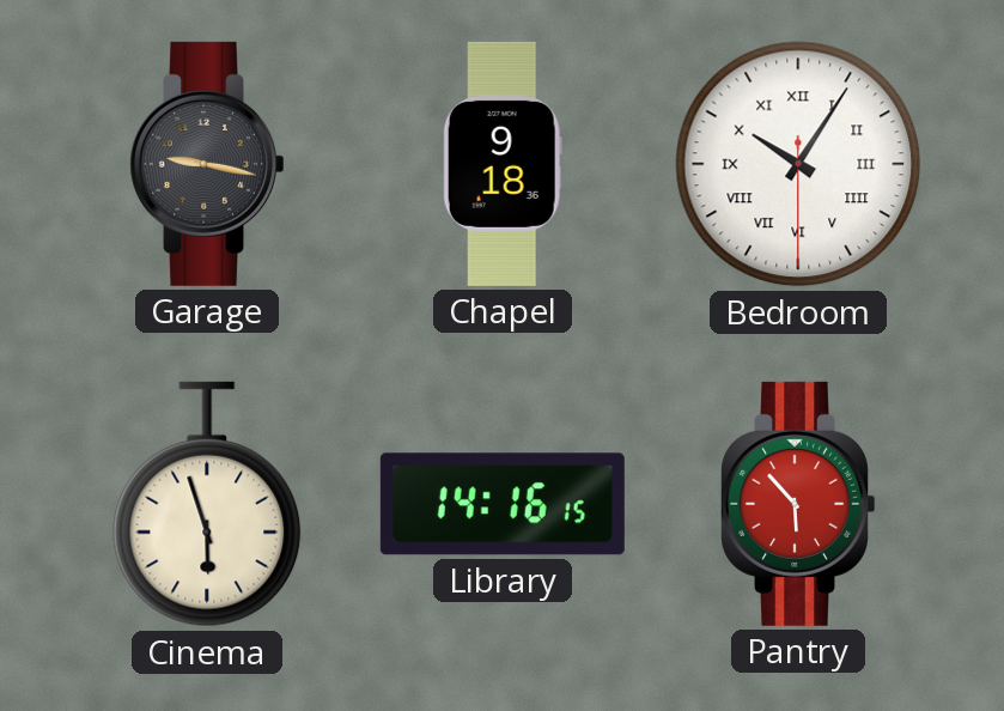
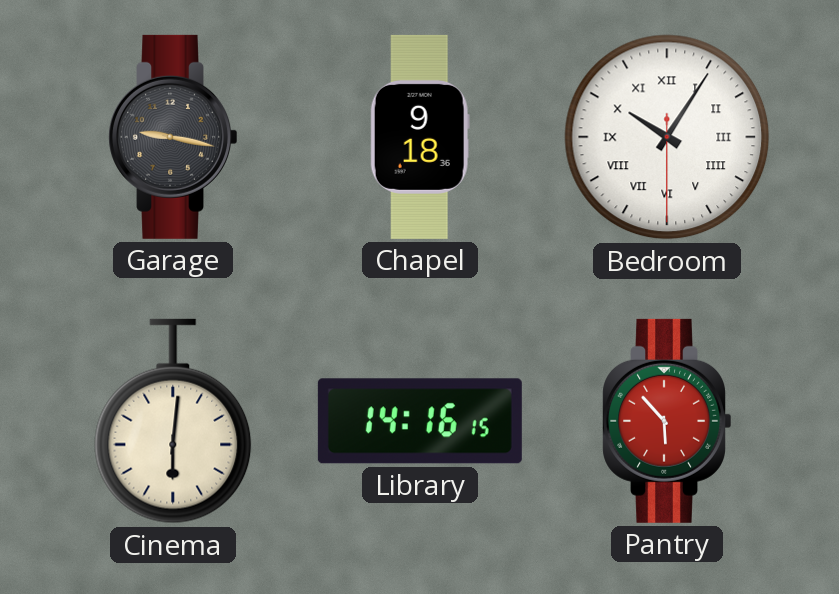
Cinema: 5:57 -> 6:01
